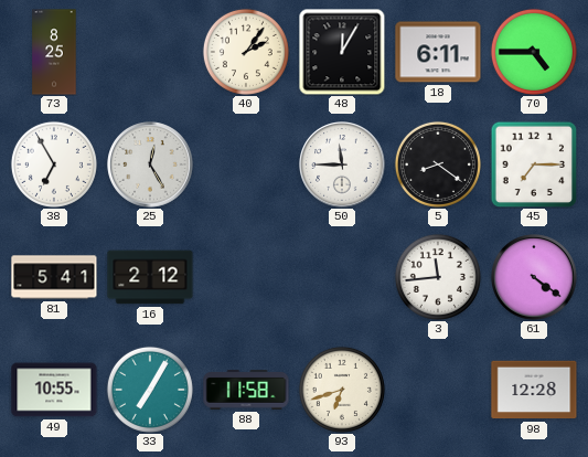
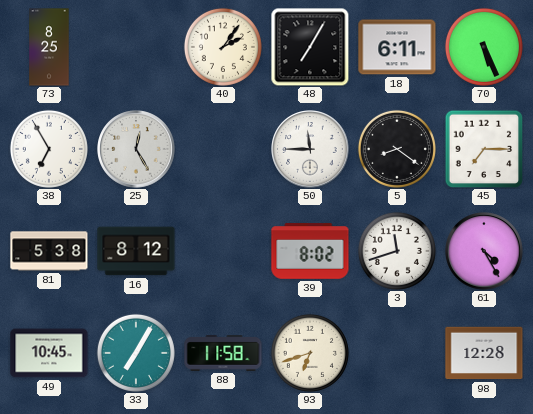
48: 12:05 -> 7:05
70: 4:45 -> 5:26
81: 5:41 -> 5:38
16: 2:12 -> 8:12
39: none -> 8:02
3: 11:44 -> 11:42
61: 4:21 -> 4:25
49: 10:55 -> 10:45
